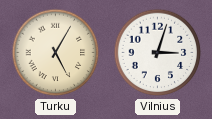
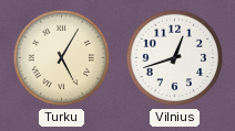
Vilnius: 3:03 -> 12:42
